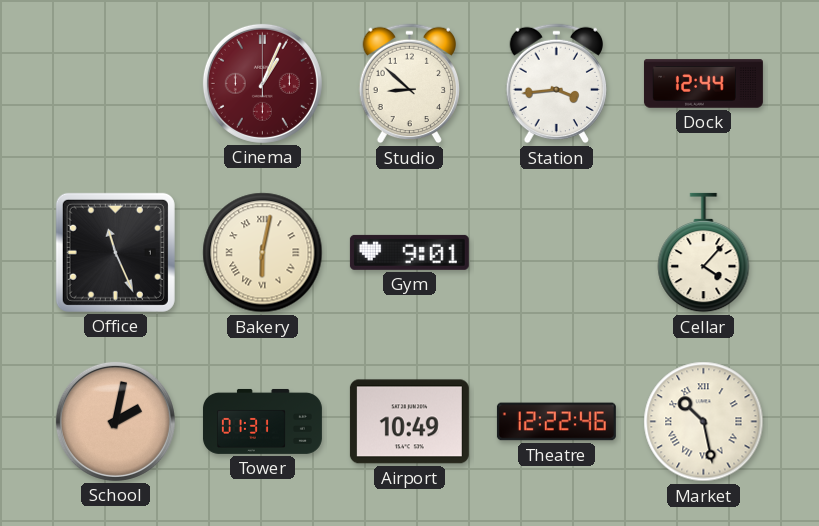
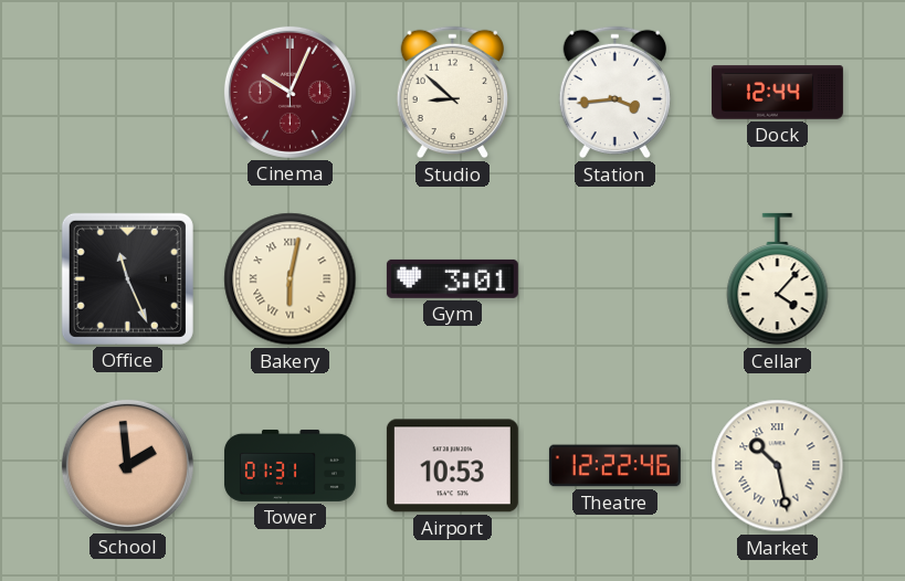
Cinema: 1:04 -> 10:04
Gym: 9:01 -> 3:01
School: 2:02 -> 1:59
Airport: 10:49 -> 10:53
